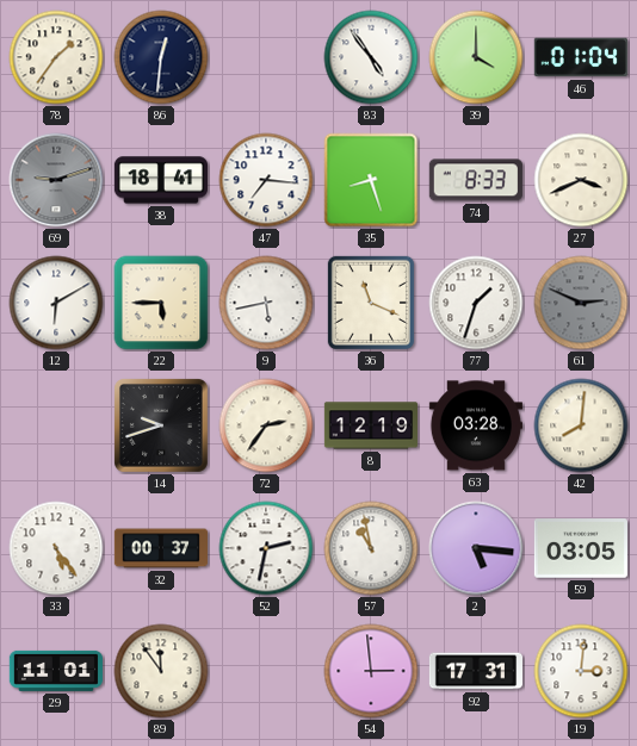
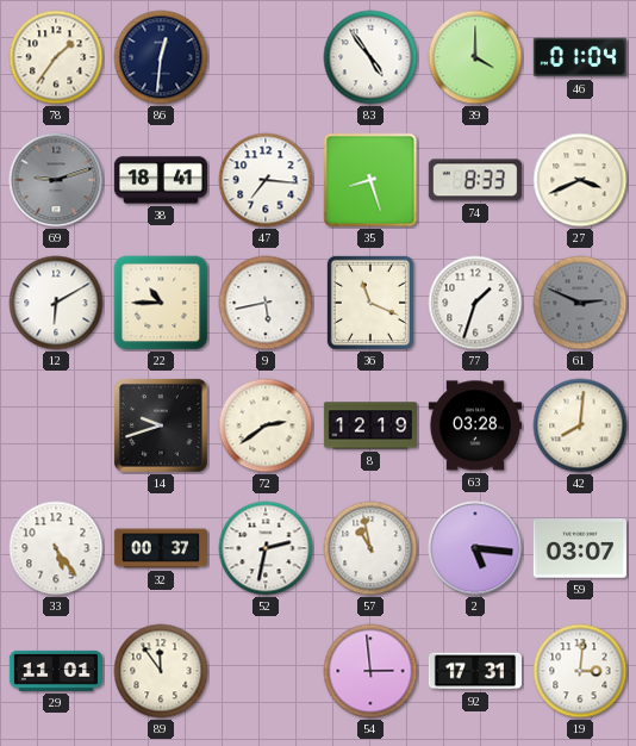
22: 5:45 -> 10:45
72: 2:36 -> 2:39
59: 03:05 -> 03:07
